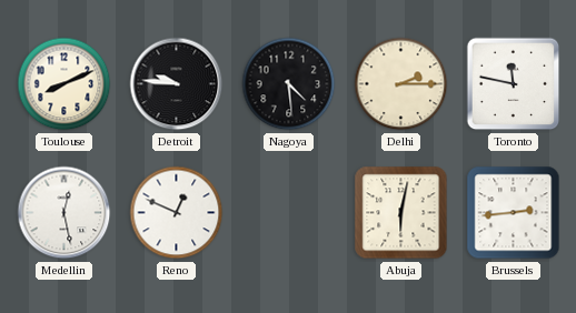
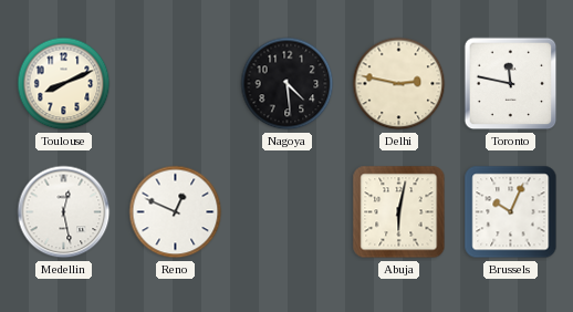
Detroit: 9:46 -> none
Delhi: 2:15 -> 2:47
Brussels: 2:44 -> 10:04
